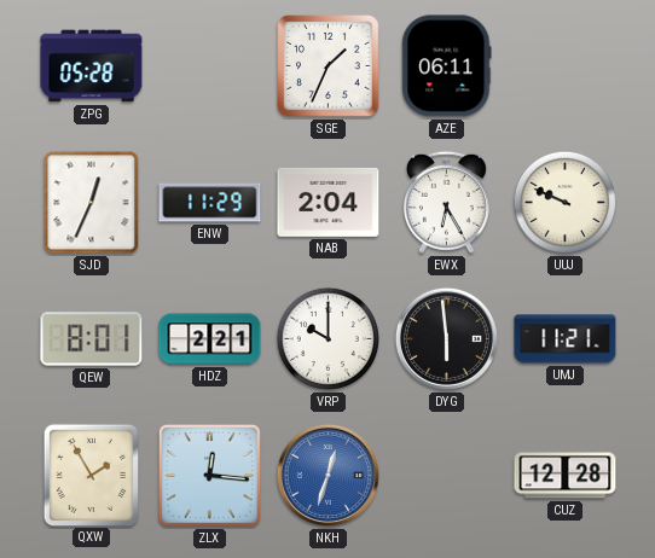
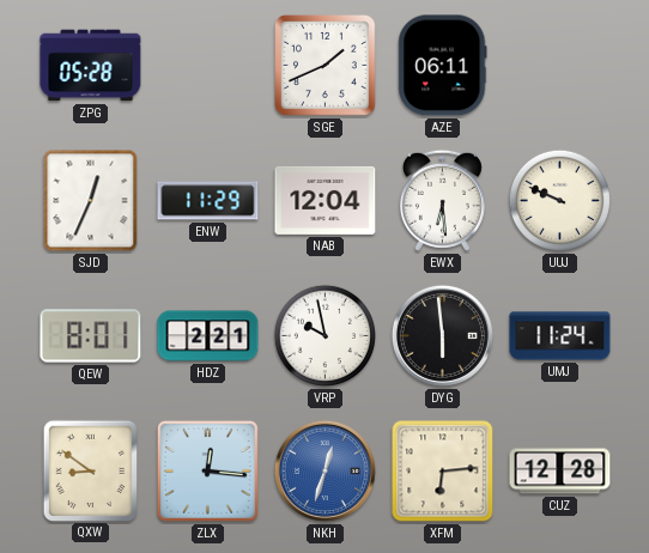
SGE: 1:34 -> 1:41
NAB: 2:04 -> 12:04
EWX: 6:25 -> 6:29
VRP: 10:00 -> 9:58
UMJ: 11:21 -> 11:24
QXW: 1:55 -> 8:51
XFM: none -> 6:14
